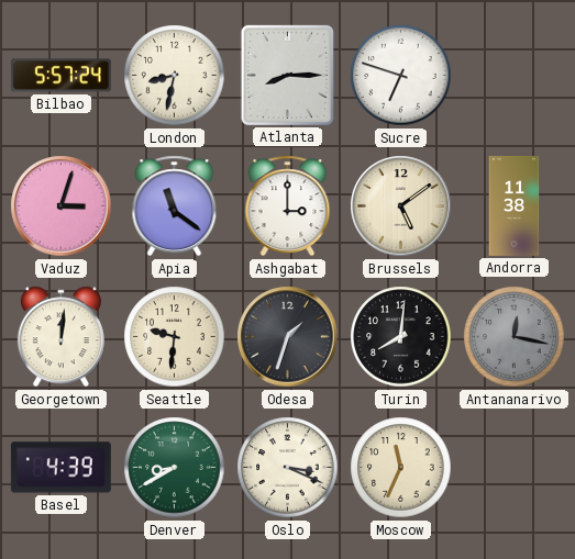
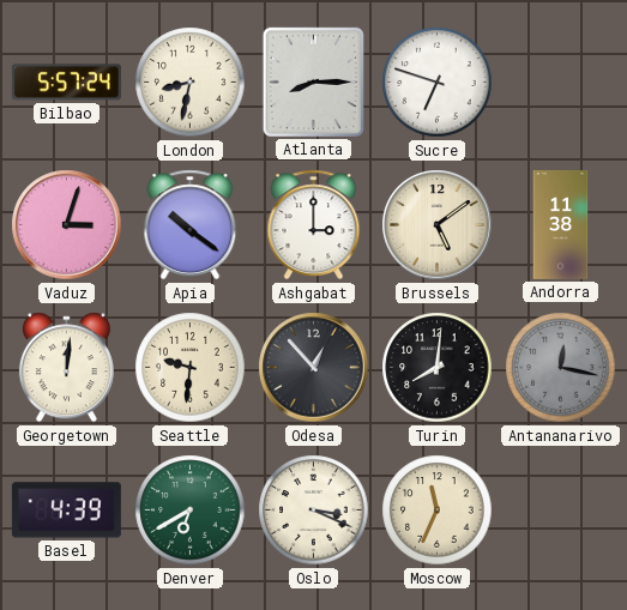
Apia: 11:21 -> 10:21
Odesa: 1:33 -> 12:53
Denver: 8:40 -> 6:40
